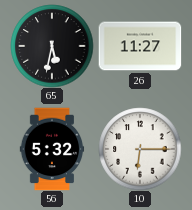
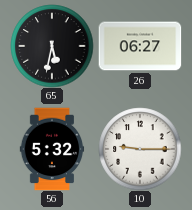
26: 11:27 -> 06:27
10: 6:15 -> 9:15
